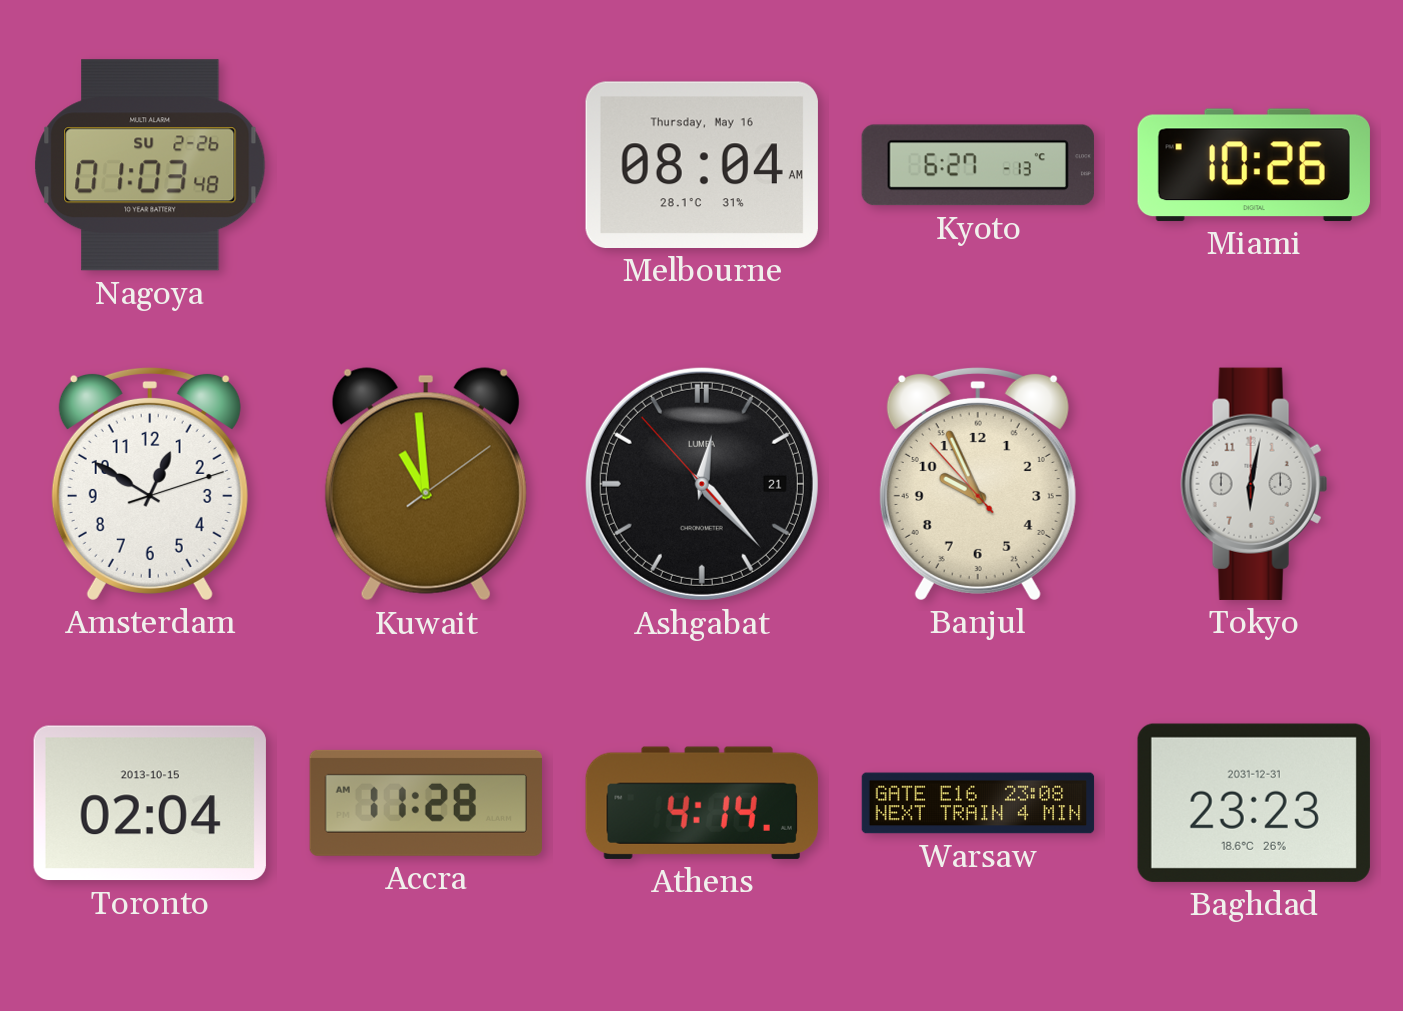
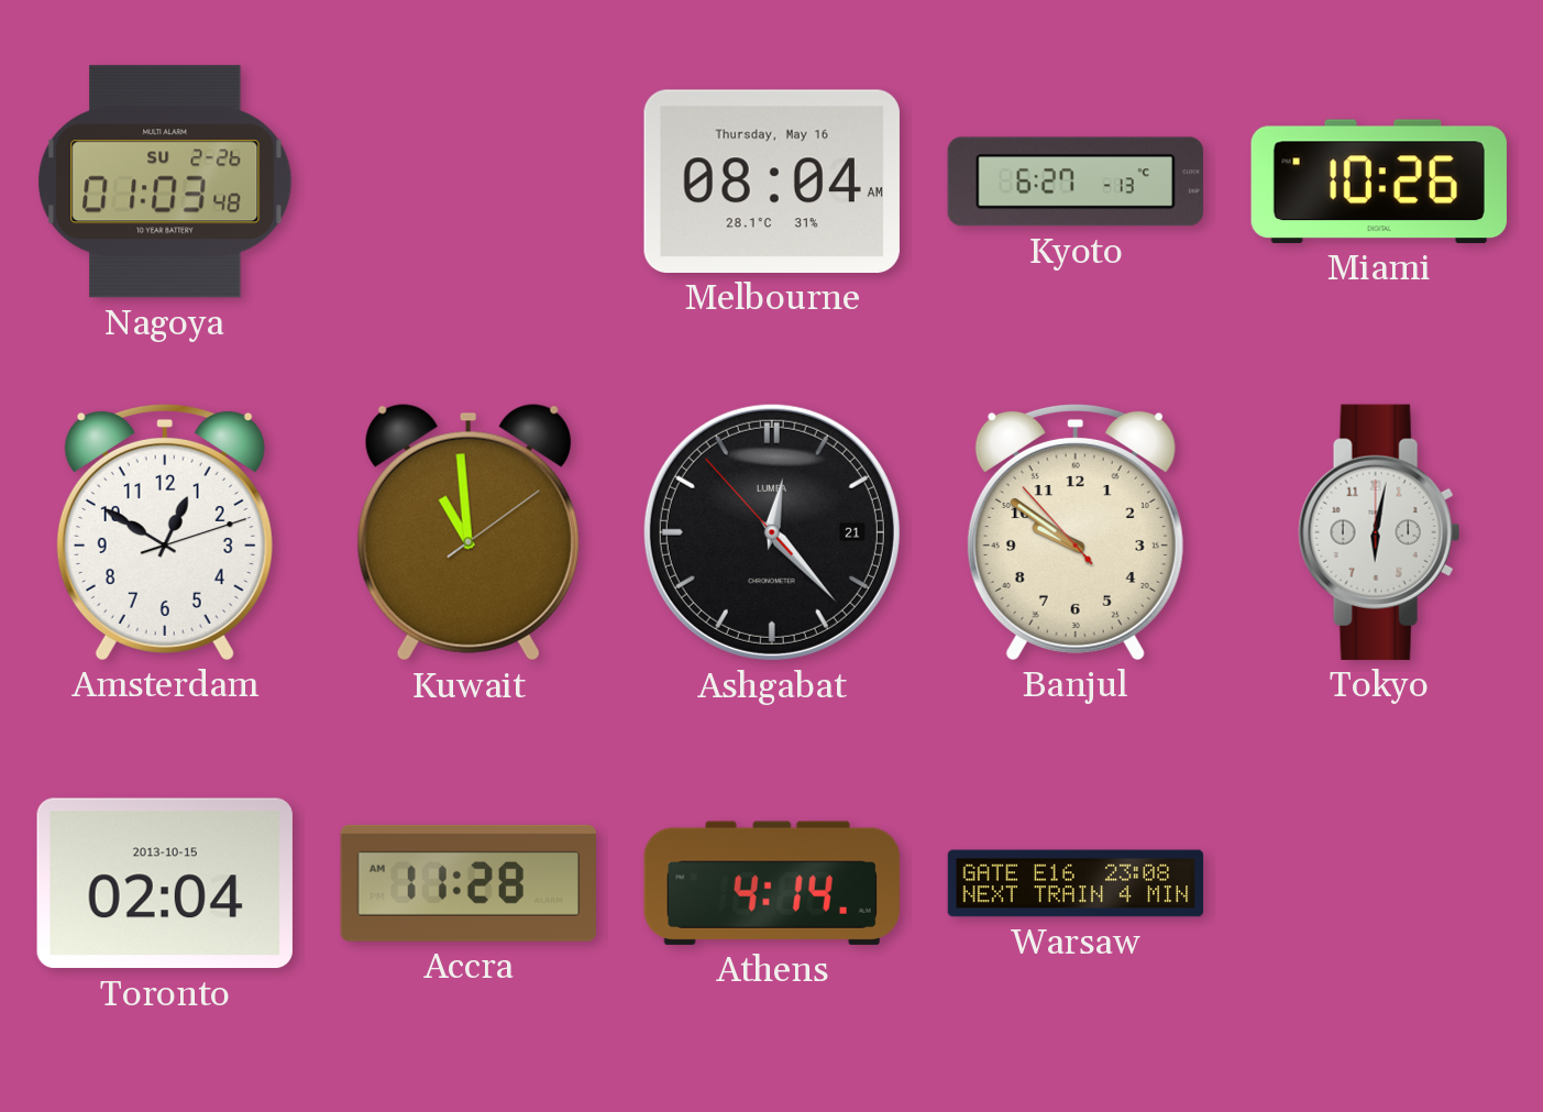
Banjul: 9:55 -> 9:50
Baghdad: 23:23 -> none
